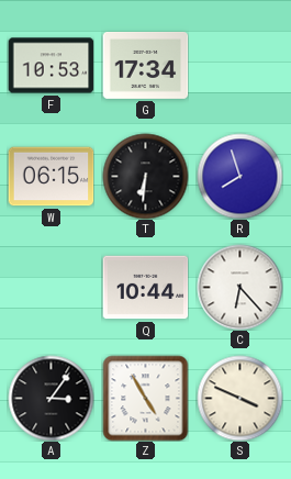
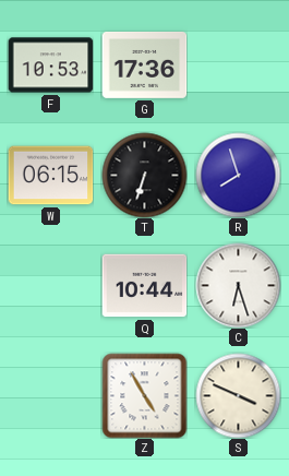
G: 17:34 -> 17:36
T: 6:31 -> 6:33
C: 6:23 -> 6:27
A: 3:06 -> none
